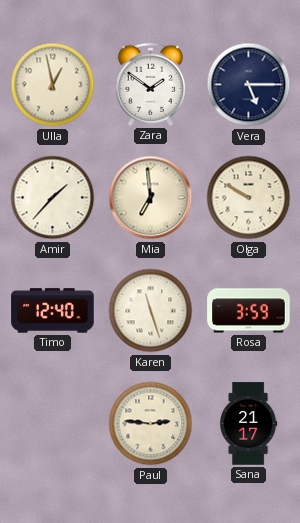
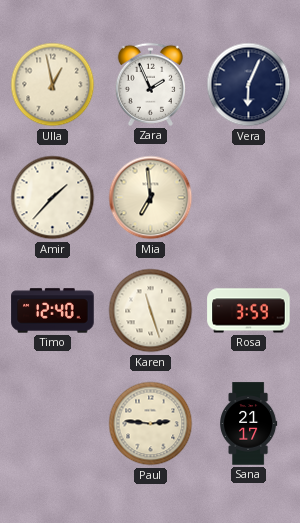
Zara: 1:51 -> 1:56
Vera: 5:15 -> 6:04
Olga: 9:50 -> none
